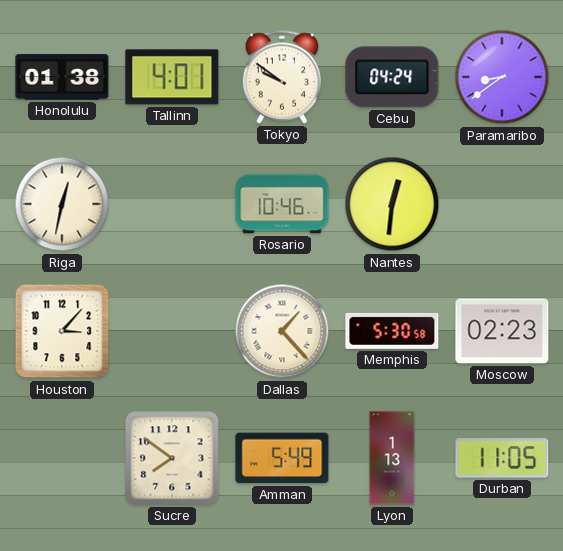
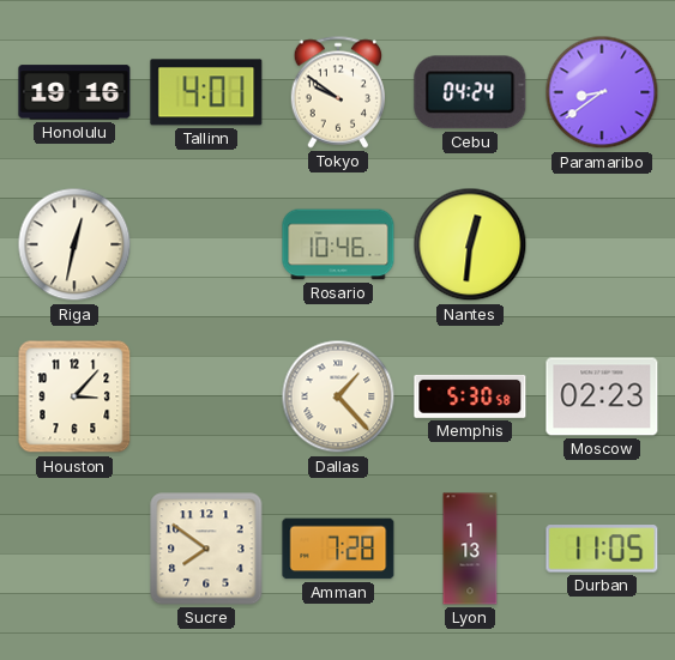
Honolulu: 01:38 -> 19:16
Amman: 5:49 -> 7:28
